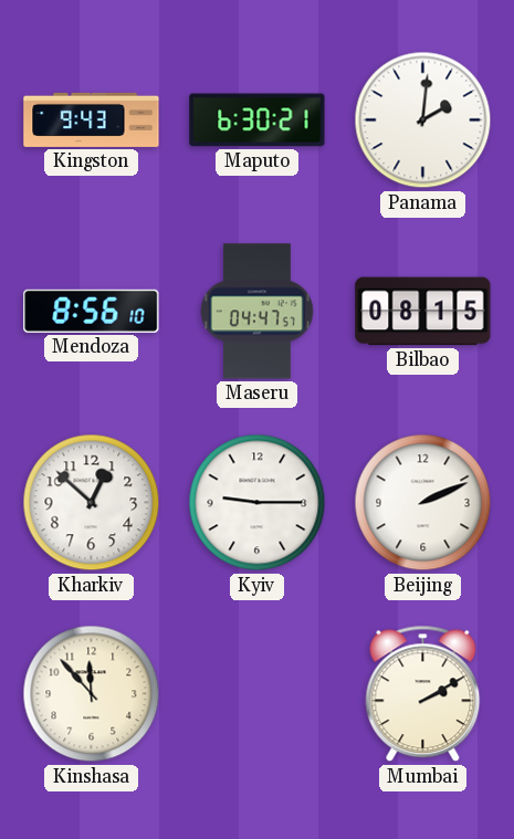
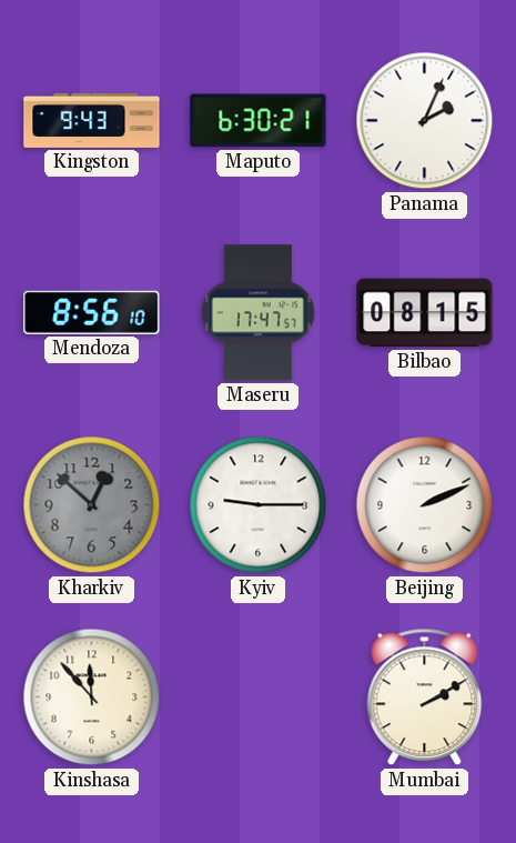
Panama: 2:01 -> 2:04
Maseru: 04:47 -> 17:47
Kharkiv dial: white -> grey
